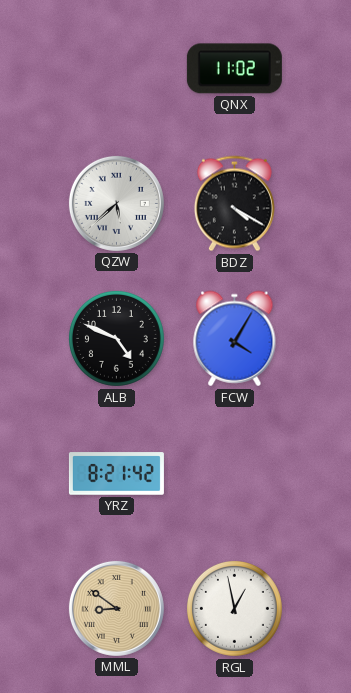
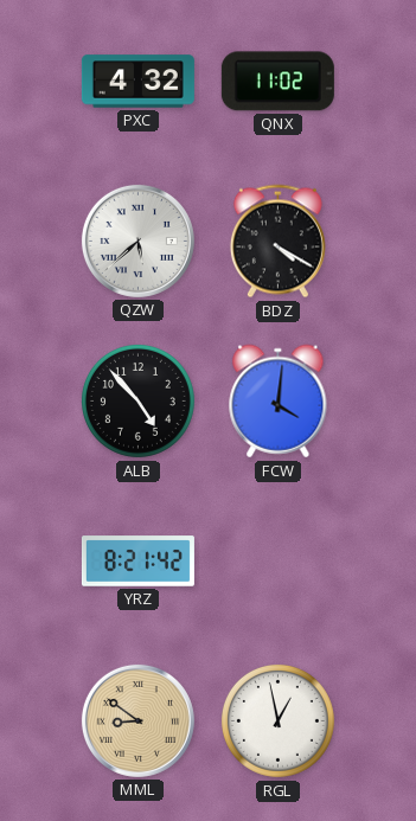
PXC: none -> 4:32
ALB: 4:49 -> 4:53
FCW: 4:05 -> 4:01
